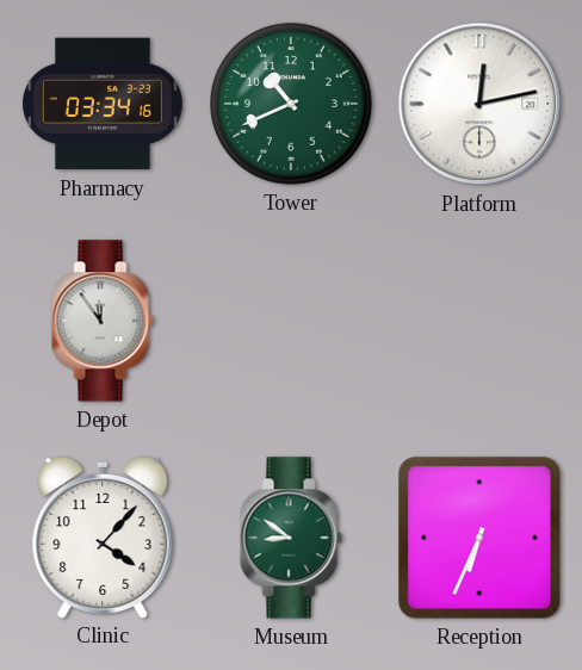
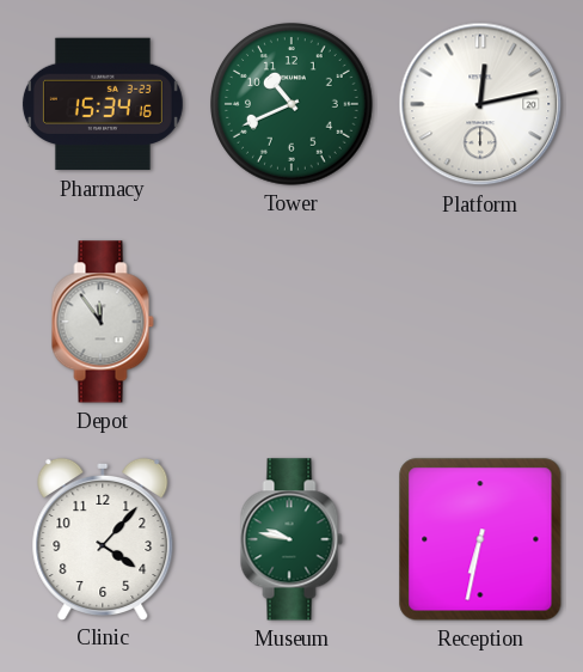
Pharmacy: 03:34 -> 15:34
Museum: 8:51 -> 9:47
Reception: 6:34 -> 6:32
